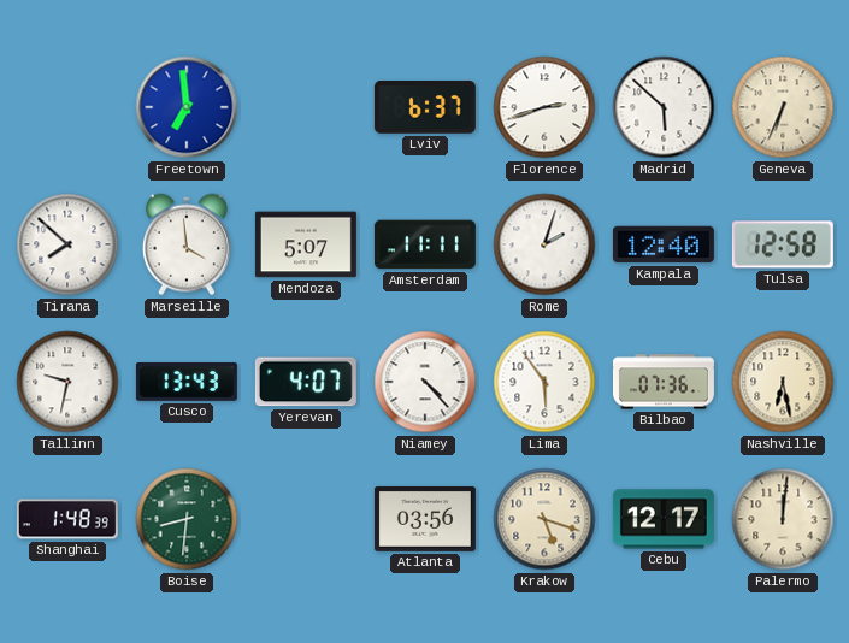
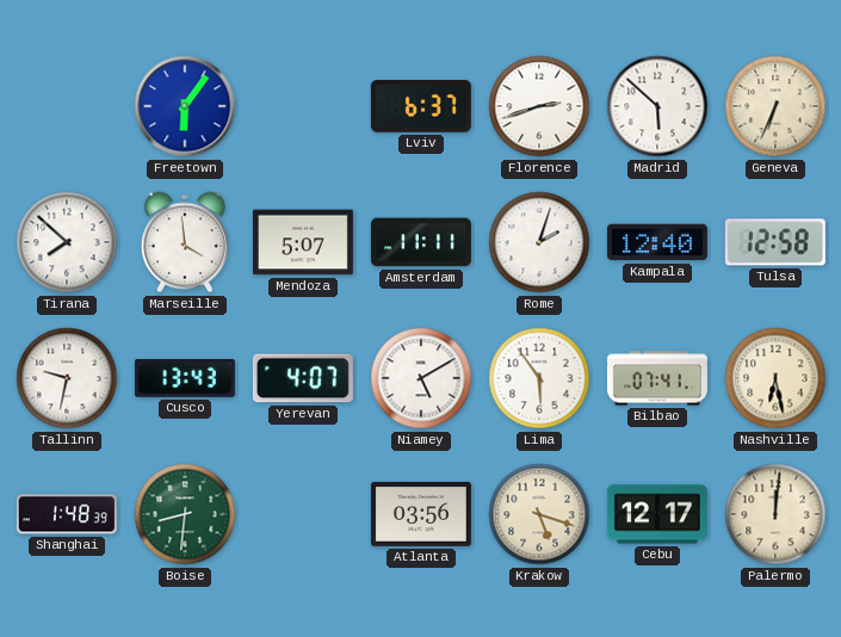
Freetown: 6:59 -> 6:06
Niamey: 4:23 -> 5:10
Bilbao: 07:36 -> 07:41
